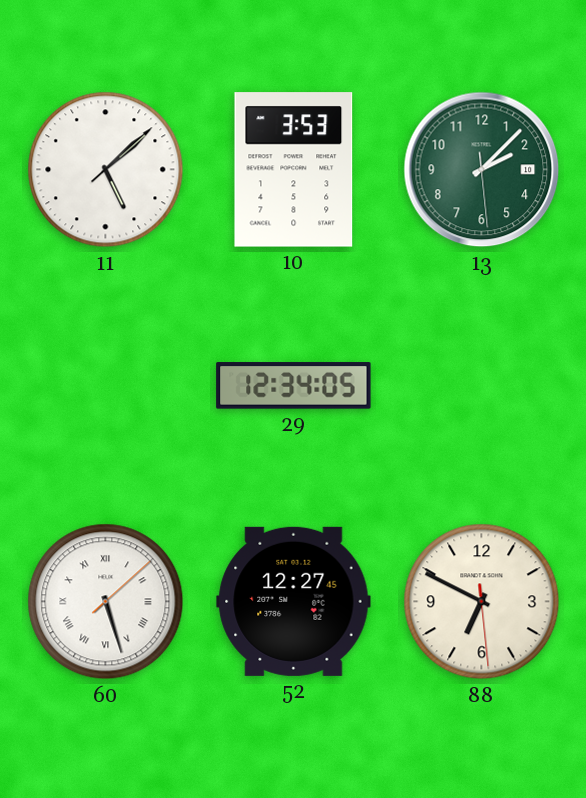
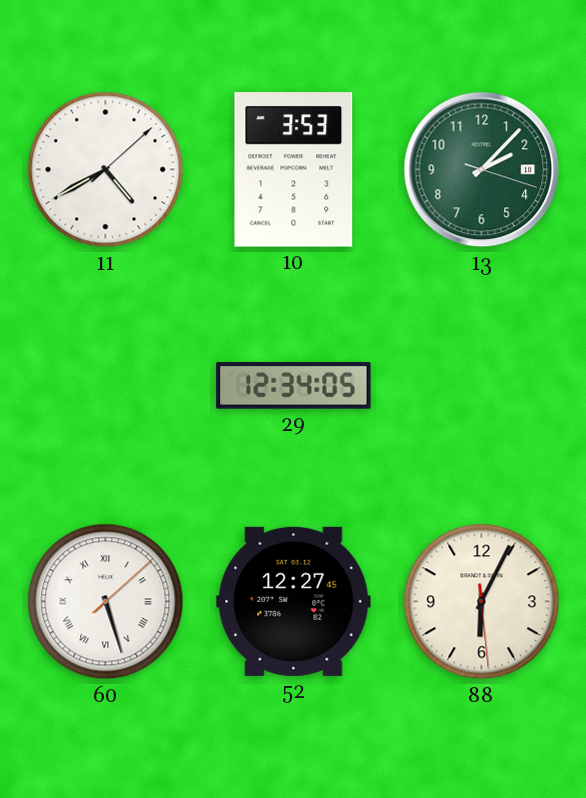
11: 5:08 -> 4:40
13: 2:07:29 -> 2:07:18
88: 6:49 -> 6:04
